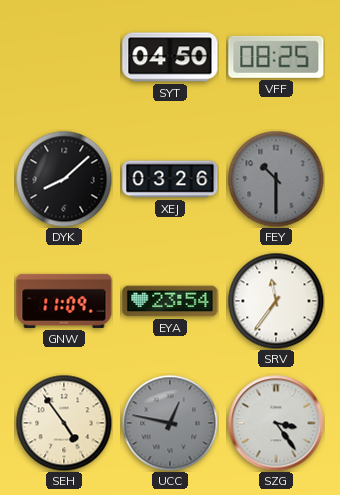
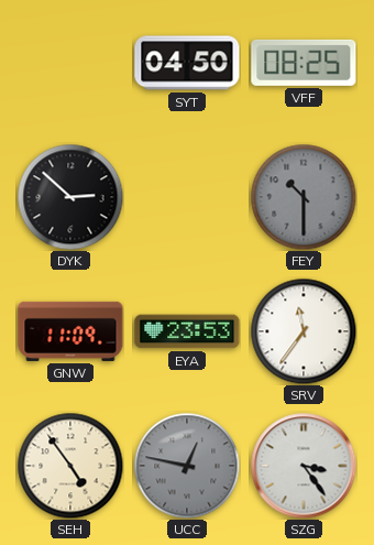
DYK: 8:08 -> 2:52
XEJ: 03:26 -> none
EYA: 23:54 -> 23:53
